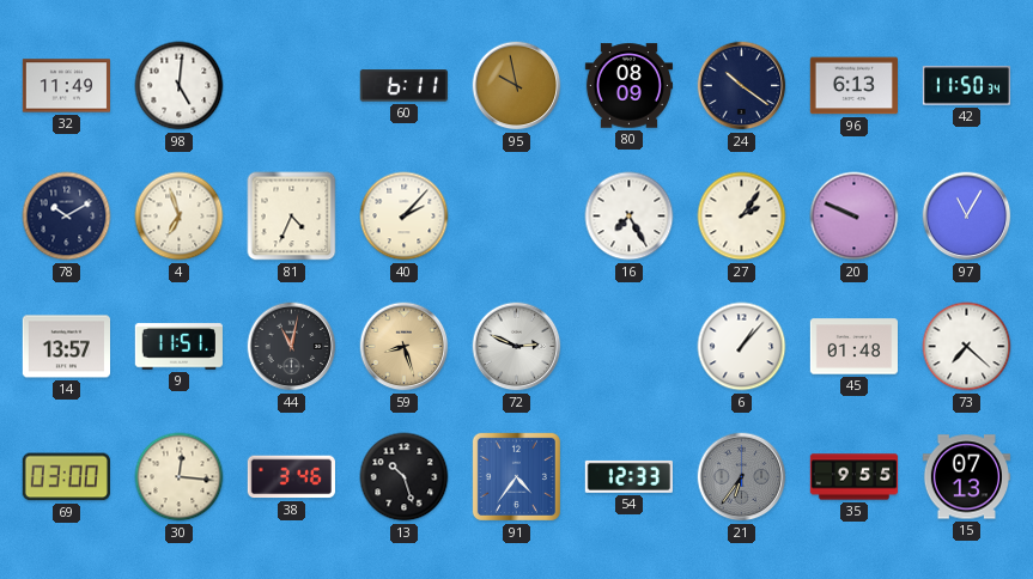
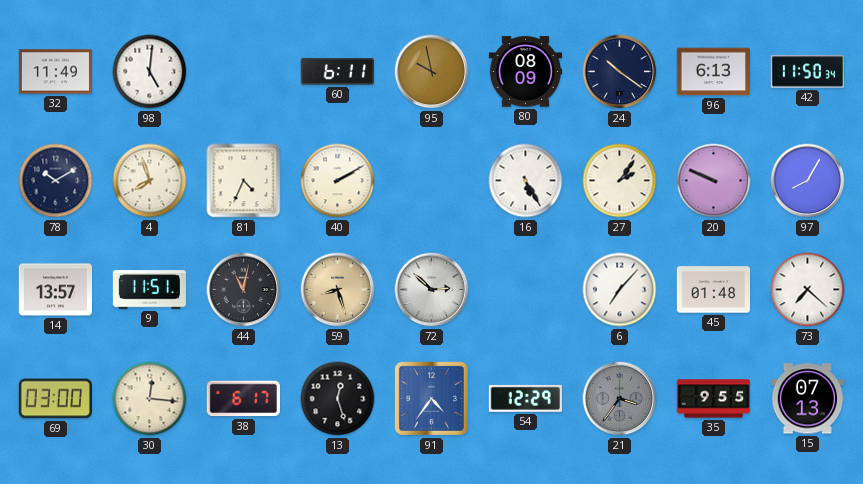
4: 6:57 -> 7:57
40: 2:07 -> 2:10
16: 7:25 -> 5:25
97: 11:05 -> 8:05
72: 2:49 -> 2:52
6: 1:07 -> 7:07
38: 3:46 -> 6:17
13: 10:27 -> 12:27
54: 12:33 -> 12:29
21: 6:36 -> 3:36
